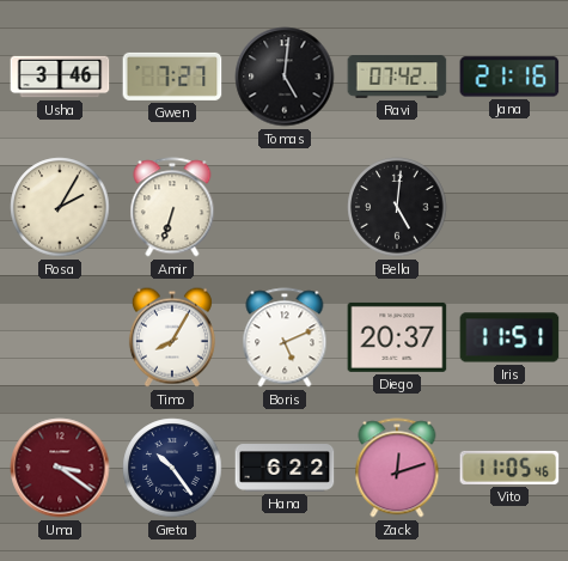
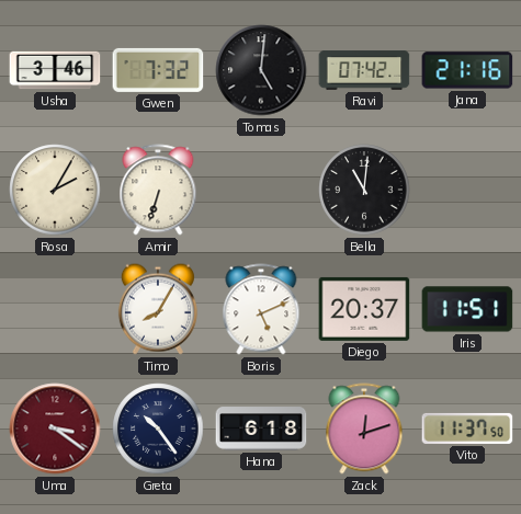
Gwen: 7:27 -> 7:32
Bella: 5:01 -> 11:01
Hana: 6:22 -> 6:18
Vito: 11:05 -> 11:37
